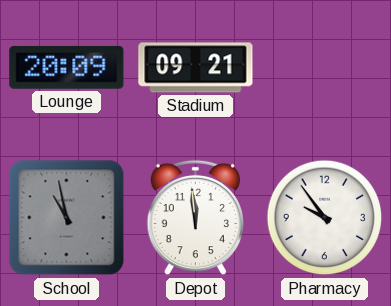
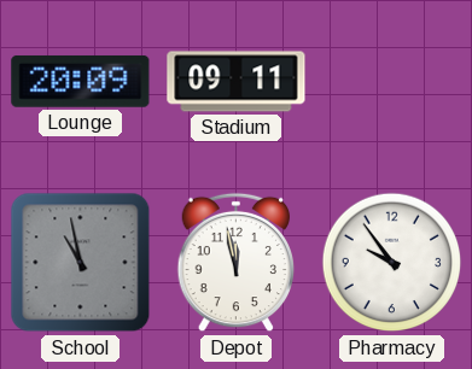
Stadium: 09:21 -> 09:11
Depot: 11:59 -> 11:58
